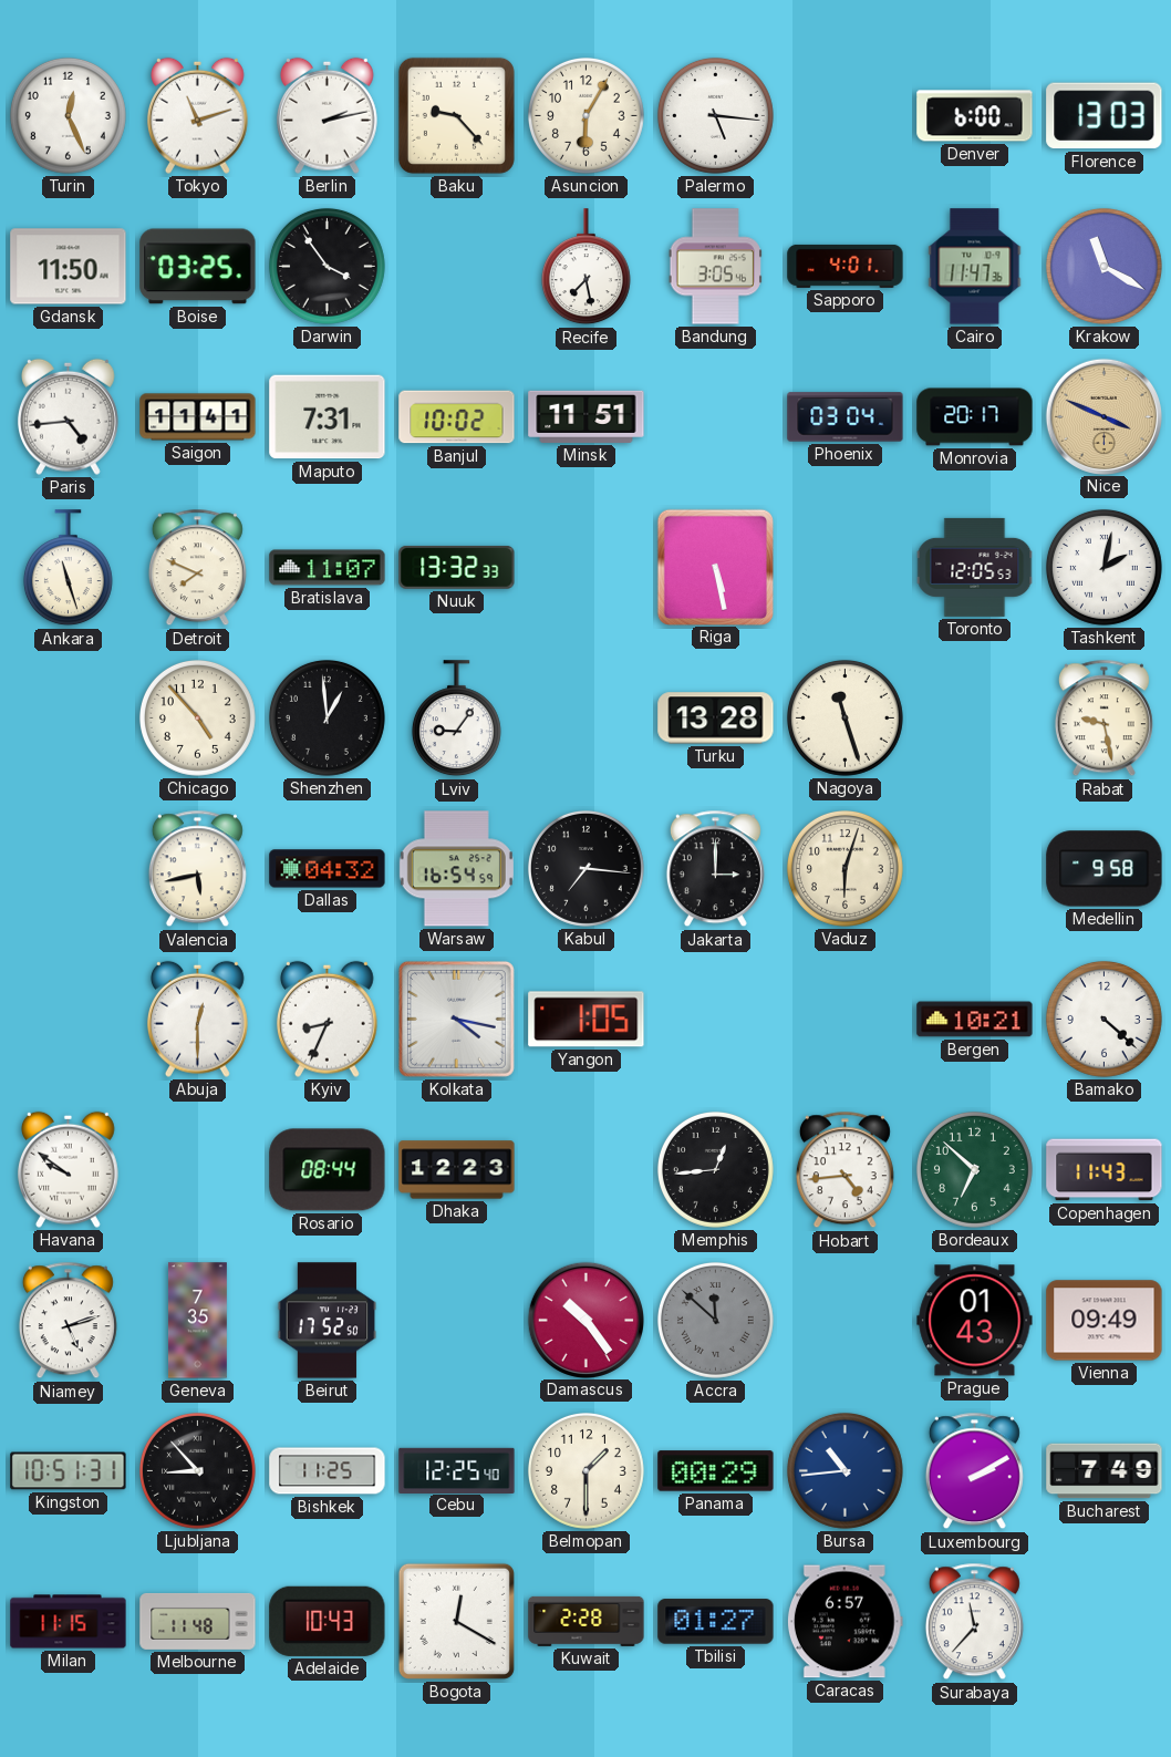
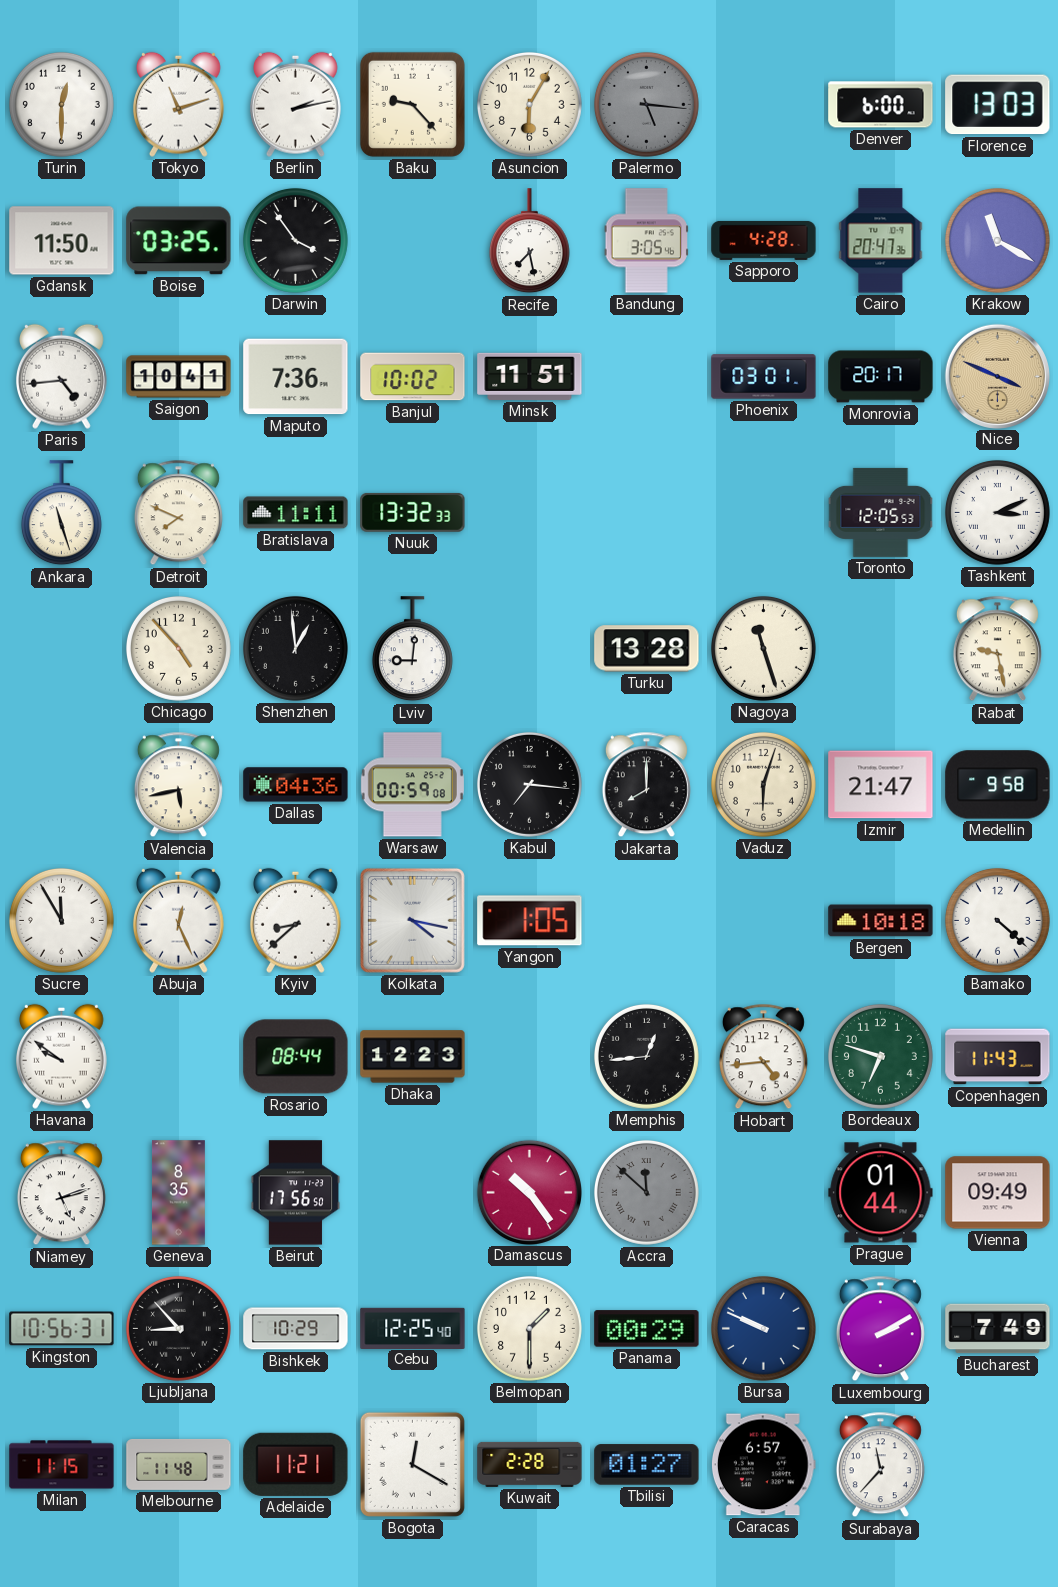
Turin: 12:26 -> 12:30
Palermo dial: white -> grey
Sapporo: 4:01 -> 4:28
Cairo: 11:47 -> 20:47
Saigon: 11:41 -> 10:41
Maputo: 7:31 -> 7:36
Phoenix: 03:04 -> 03:01
Bratislava: 11:07 -> 11:11
Riga: 5:28 -> none
Tashkent: 2:02 -> 3:11
Lviv: 9:06 -> 9:01
Dallas: 04:32 -> 04:36
Warsaw: 16:54 -> 00:59
Jakarta: 3:00 -> 8:00
Izmir: none -> 21:47
Sucre: none -> 11:55
Abuja: 12:30 -> 12:26
Kyiv: 8:34 -> 8:38
Bergen: 10:21 -> 10:18
Bordeaux: 6:52 -> 6:48
Geneva: 7:35 -> 8:35
Beirut: 17:52 -> 17:56
Prague: 01:43 -> 01:44
Kingston: 10:51 -> 10:56
Bishkek: 11:25 -> 10:29
Bursa: 10:44 -> 9:49
Adelaide: 10:43 -> 11:21
